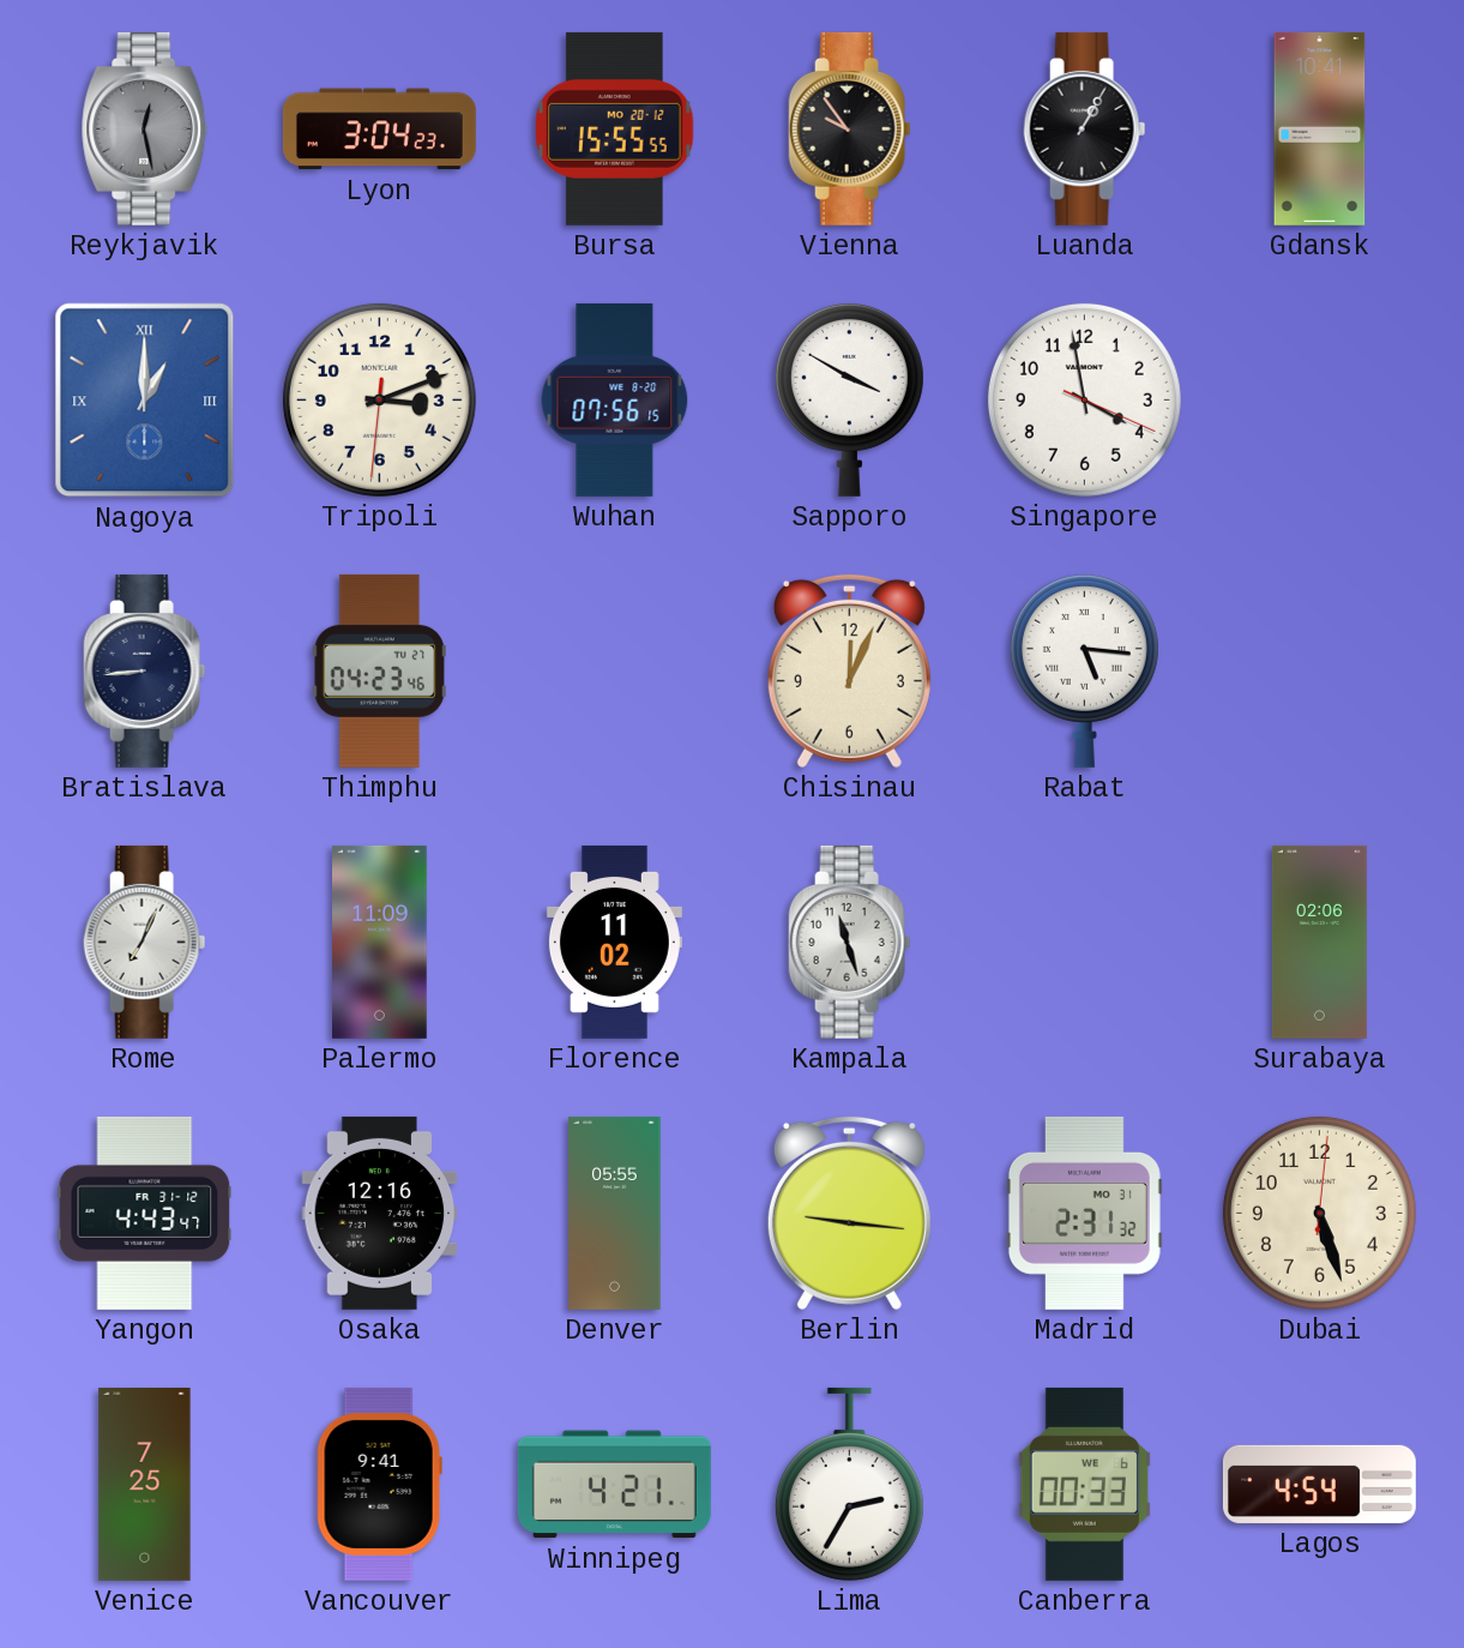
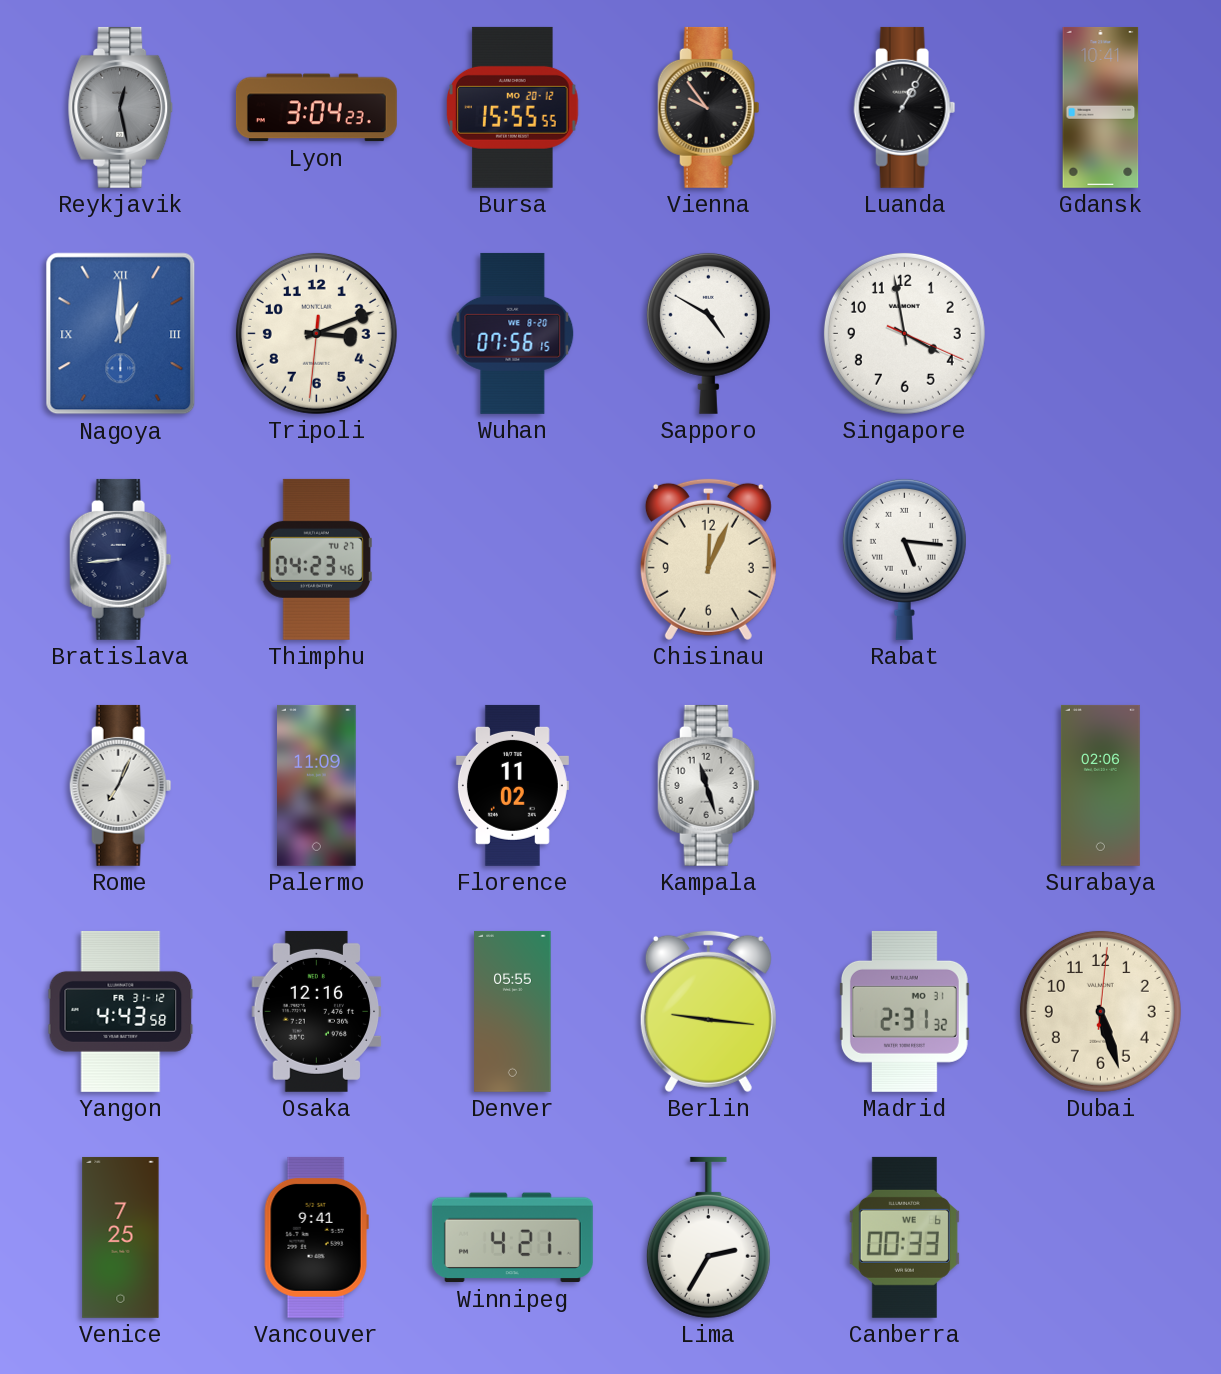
Sapporo: 3:50 -> 4:50
Yangon: 4:43:47 -> 4:43:58
Lagos: 4:54 -> none
